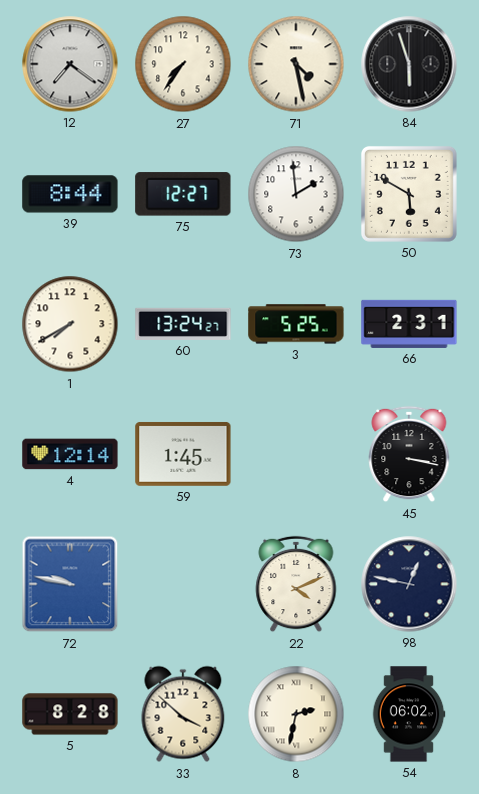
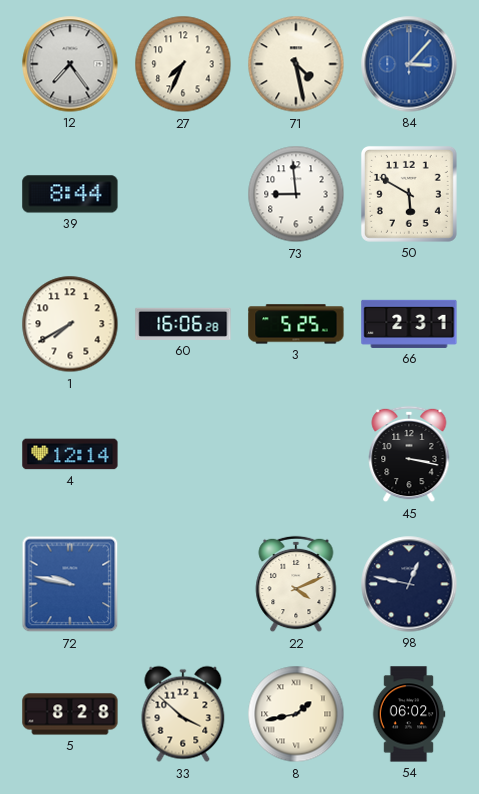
12: 7:21 -> 7:24
27: 7:36 -> 7:34
84: 5:57 -> 3:07
84 dial: black -> blue
75: 12:27 -> none
73: 1:59 -> 8:59
60: 13:24 -> 16:06
59: 1:45 -> none
8: 2:32 -> 1:43
